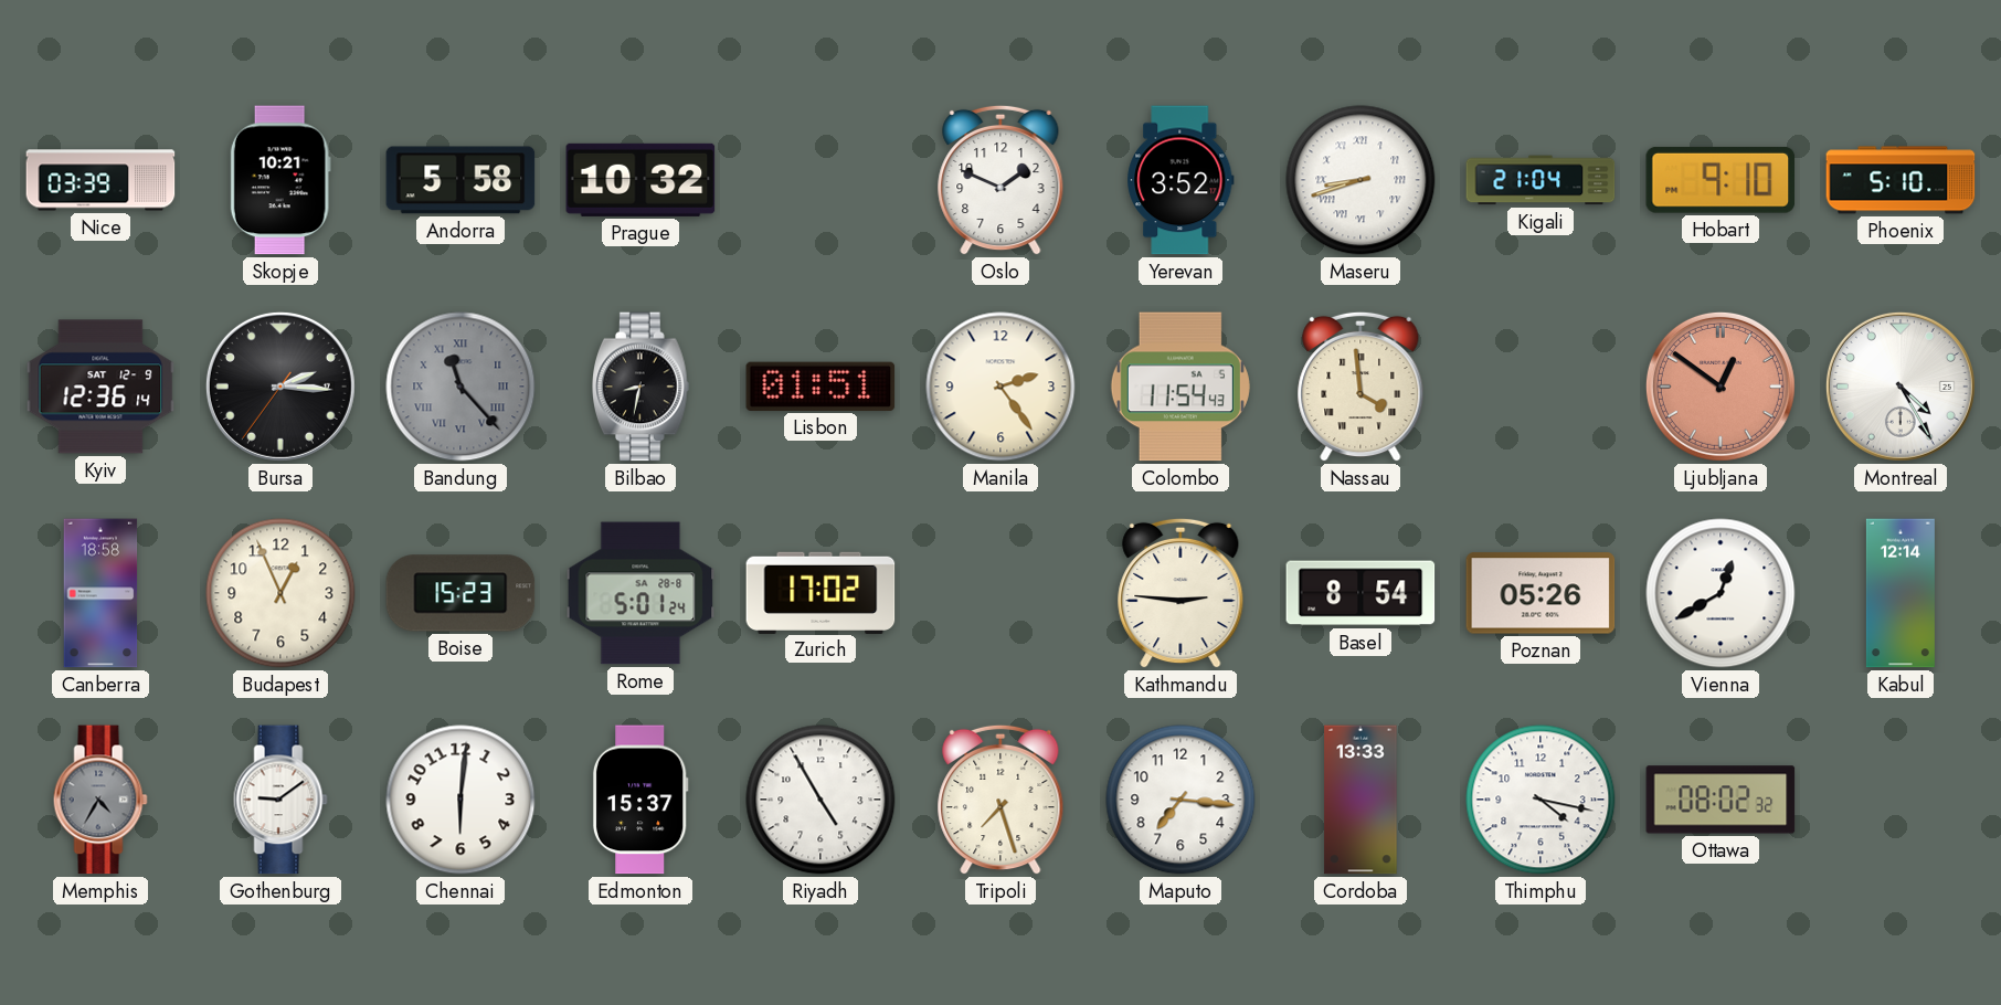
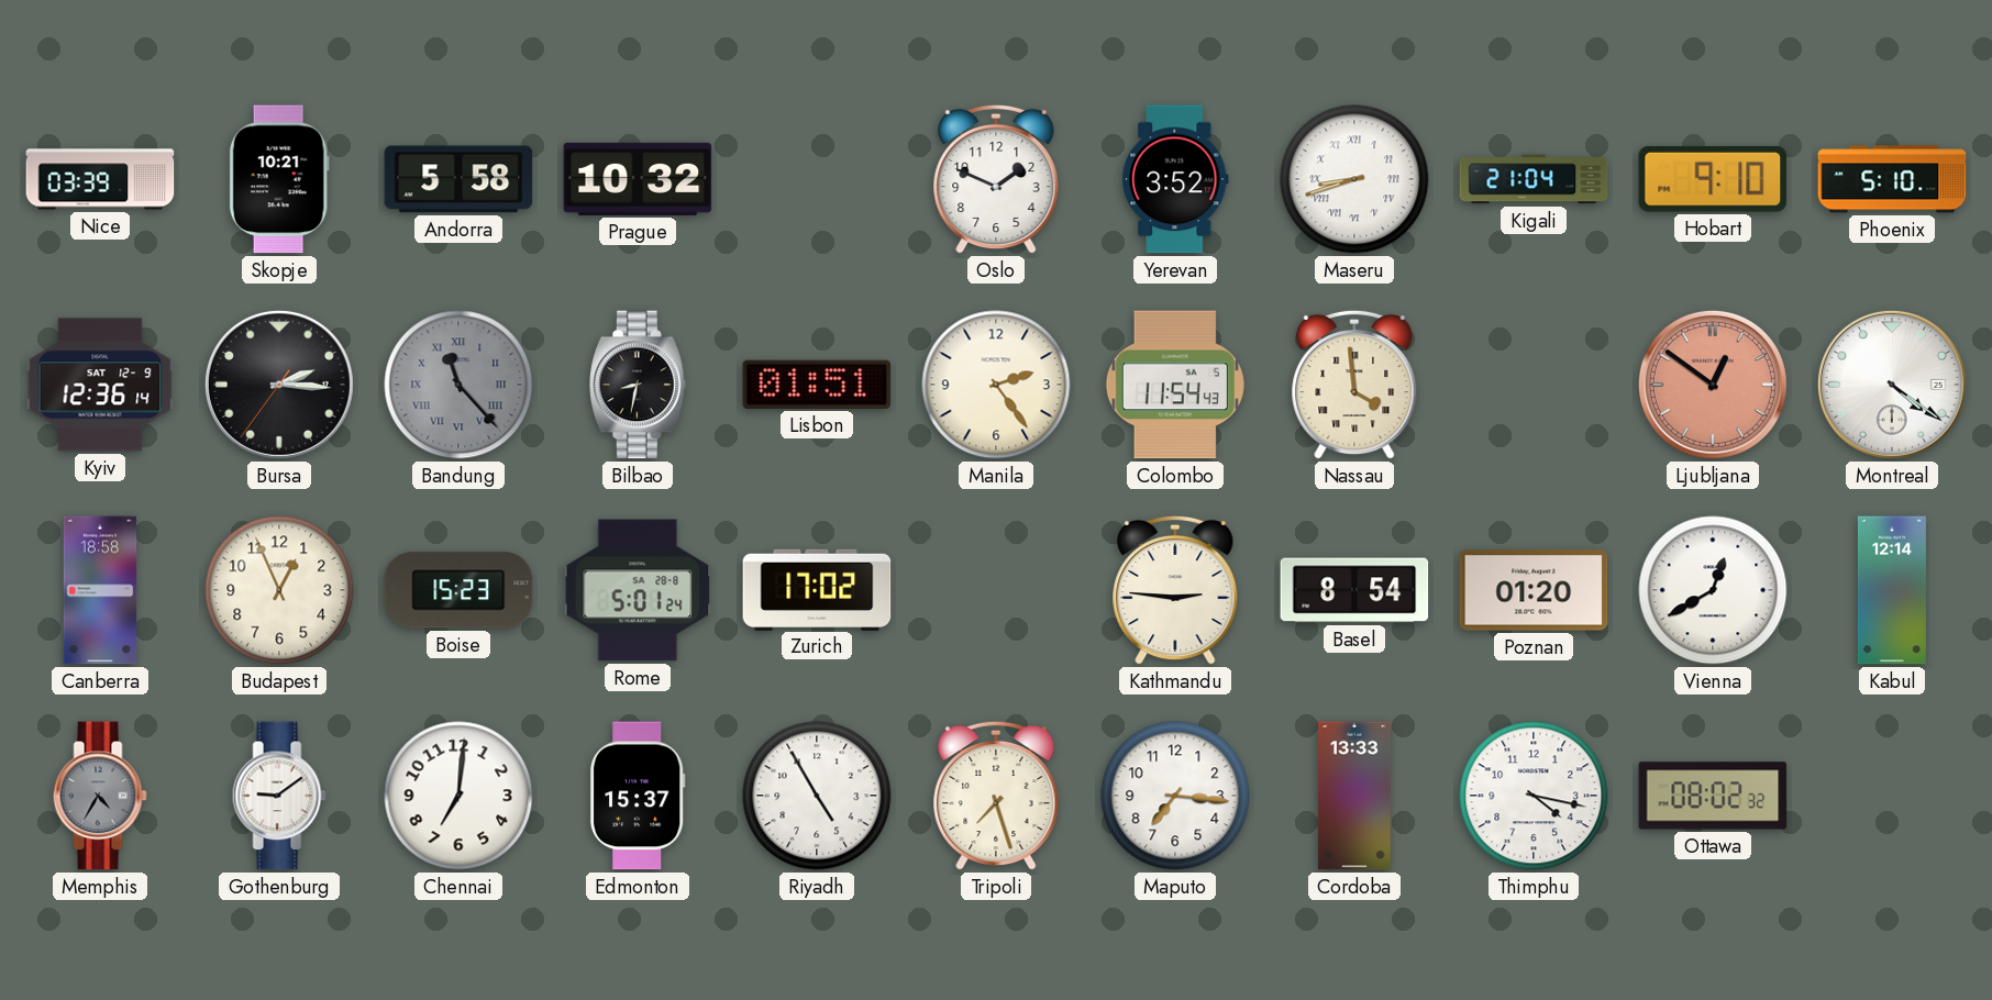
Montreal: 4:25 -> 4:21
Poznan: 05:26 -> 01:20
Chennai: 6:01 -> 7:01
